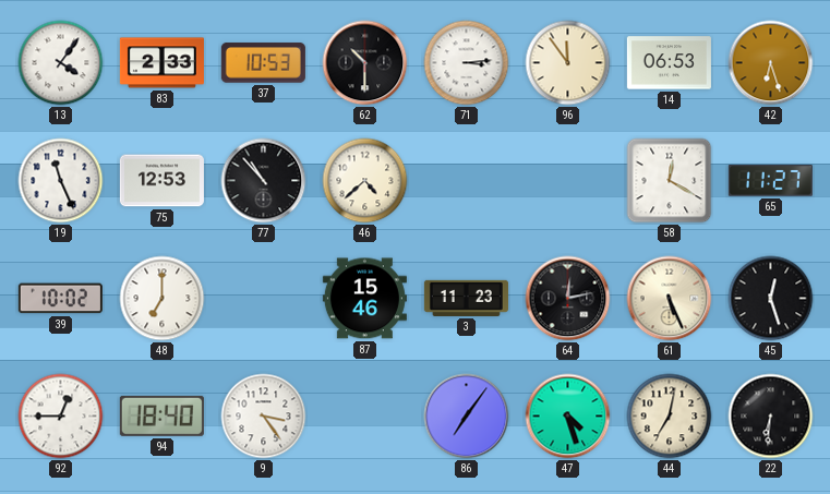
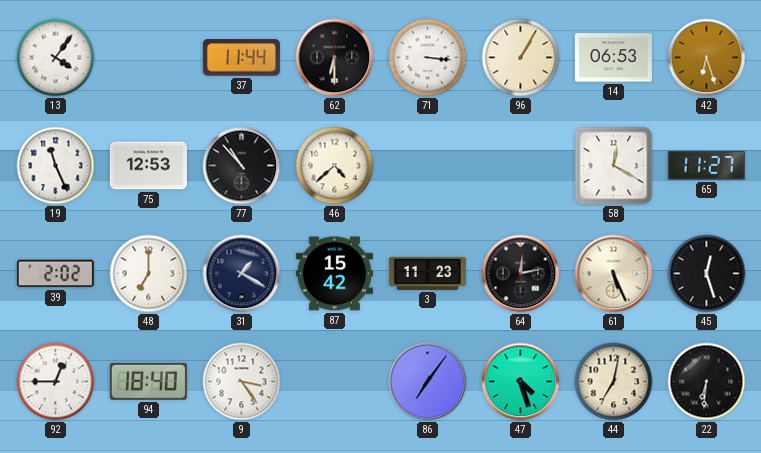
83: 2:33 -> none
37: 10:53 -> 11:44
62: 10:30 -> 6:30
71: 3:14 -> 3:16
96: 11:54 -> 1:05
39: 10:02 -> 2:02
31: none -> 1:20
87: 15:46 -> 15:42
